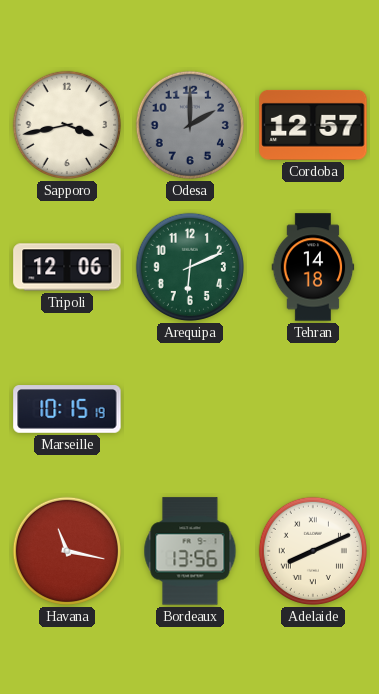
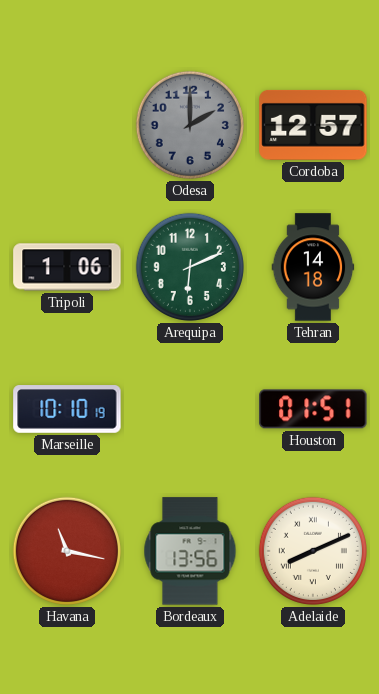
Sapporo: 3:43 -> none
Tripoli: 12:06 -> 1:06
Marseille: 10:15 -> 10:10
Houston: none -> 01:51
